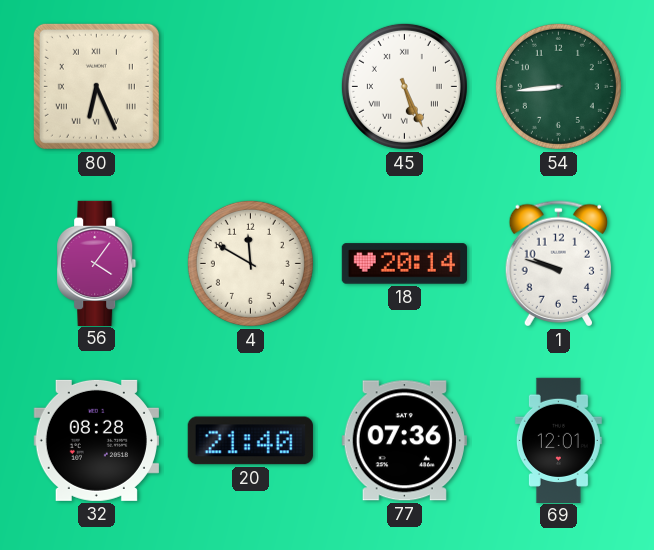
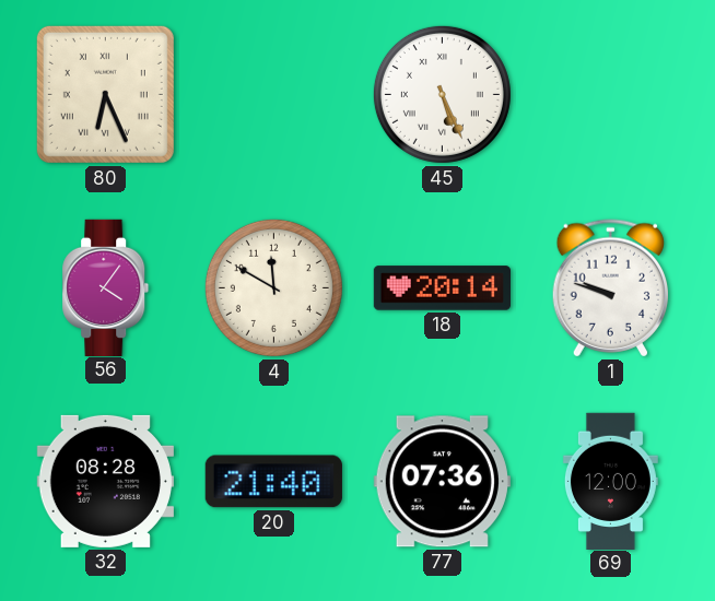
54: 8:44 -> none
69: 12:01 -> 12:00
